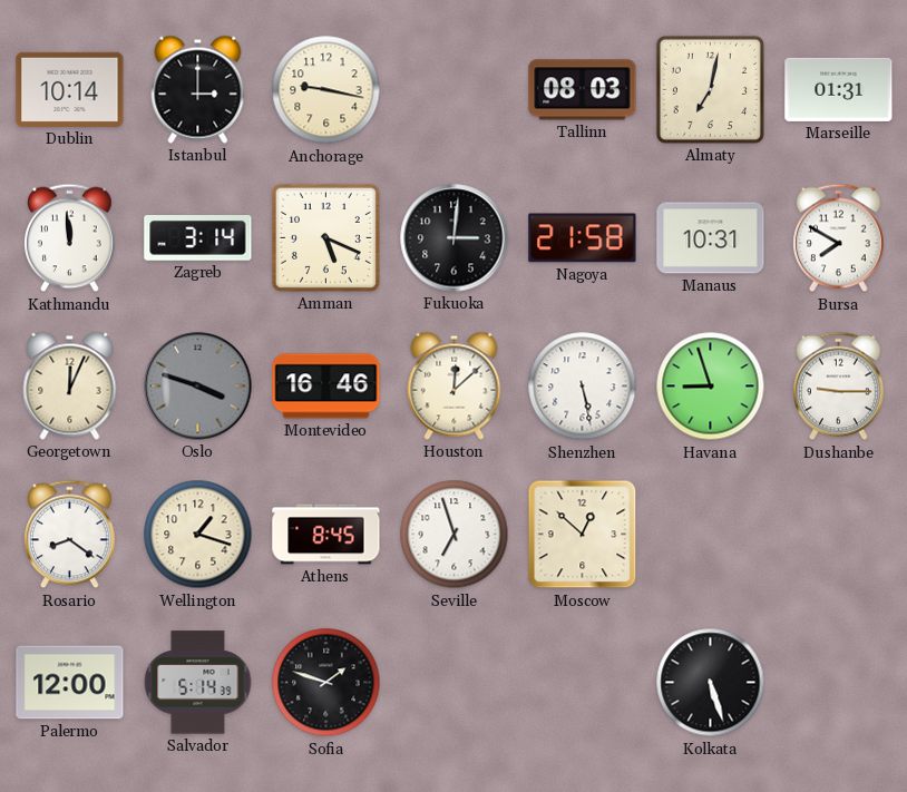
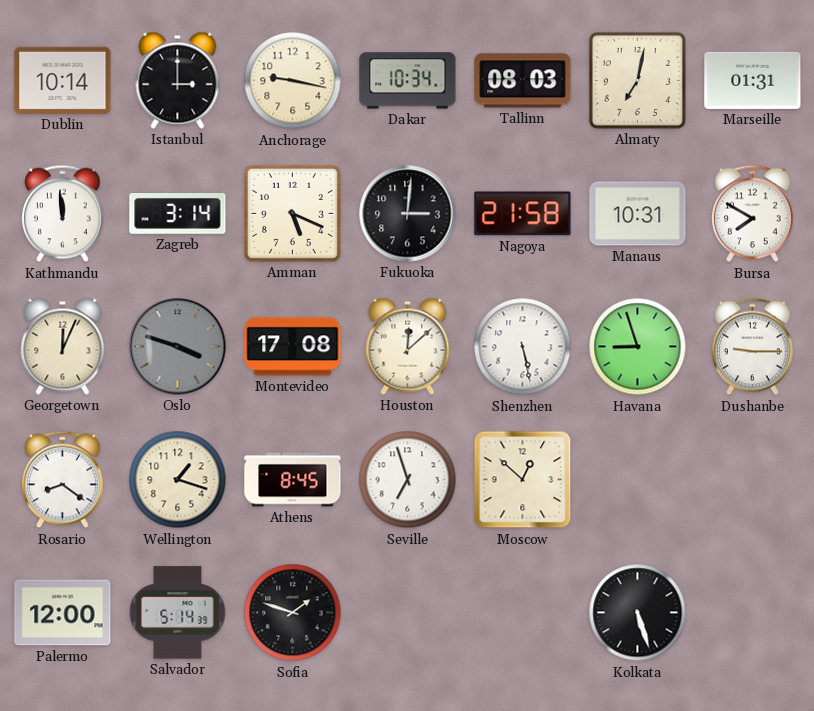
Dakar: none -> 10:34
Montevideo: 16:46 -> 17:08
